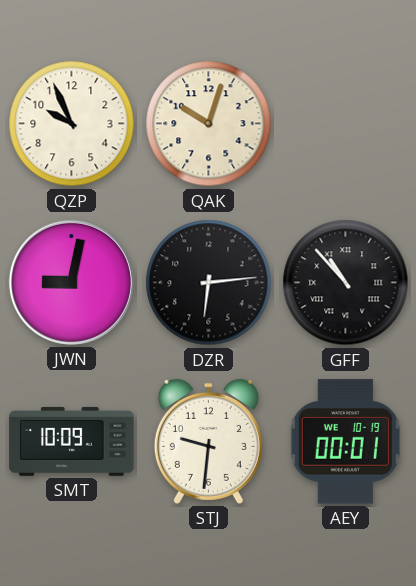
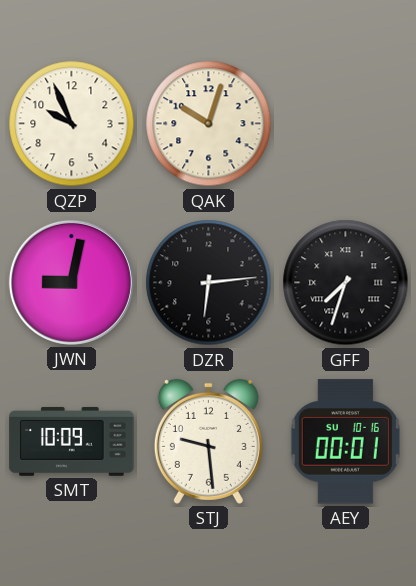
GFF: 10:53 -> 7:33
STJ: 9:31 -> 9:29
AEY date: WE 10-19 -> SU 10-16
